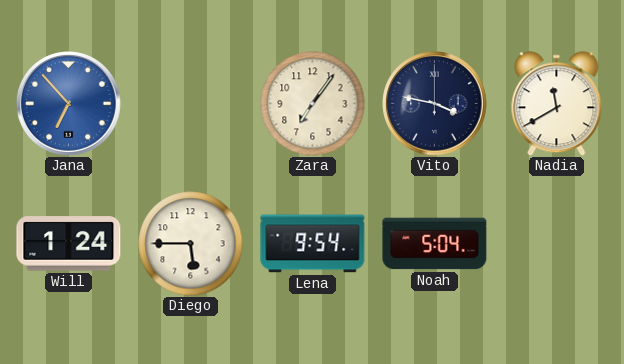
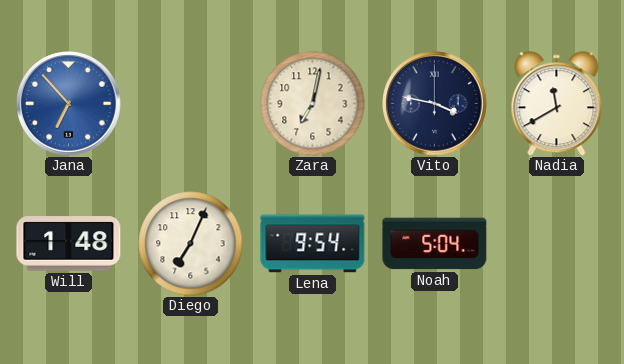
Zara: 7:06 -> 7:02
Will: 1:24 -> 1:48
Diego: 5:45 -> 7:04
